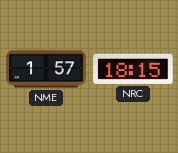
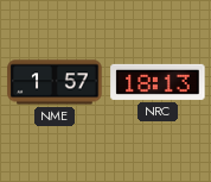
NRC: 18:15 -> 18:13
